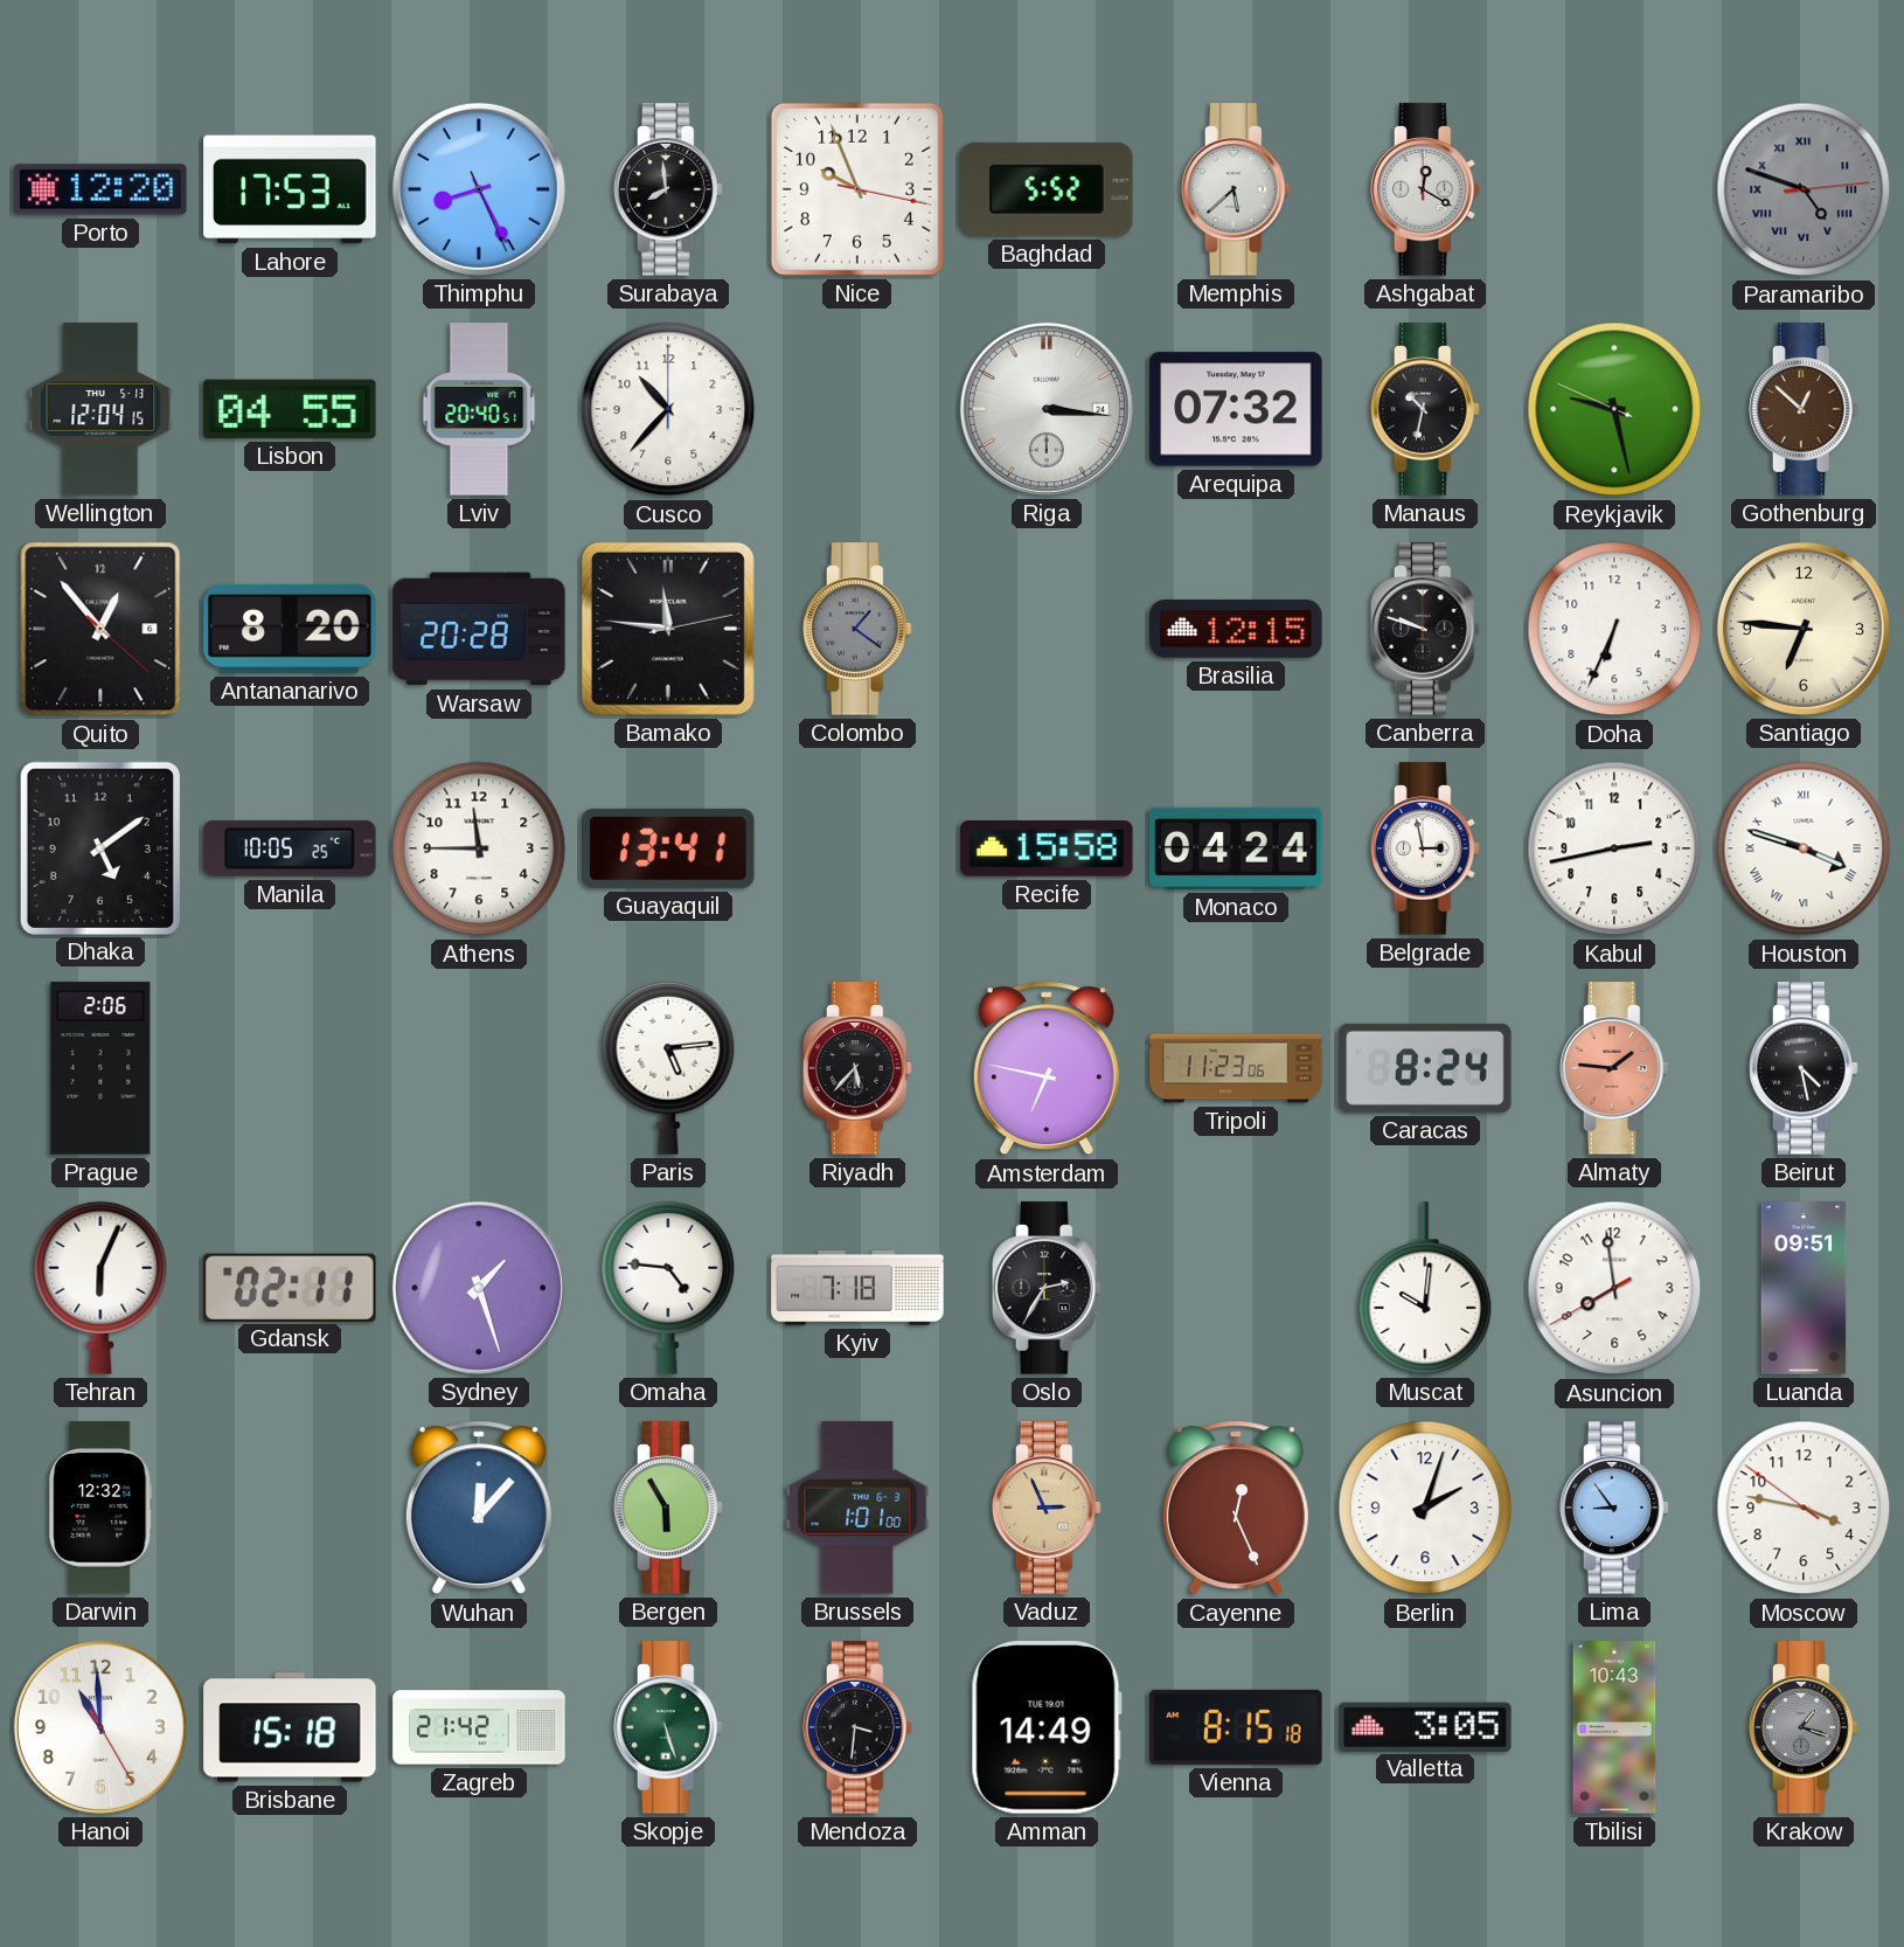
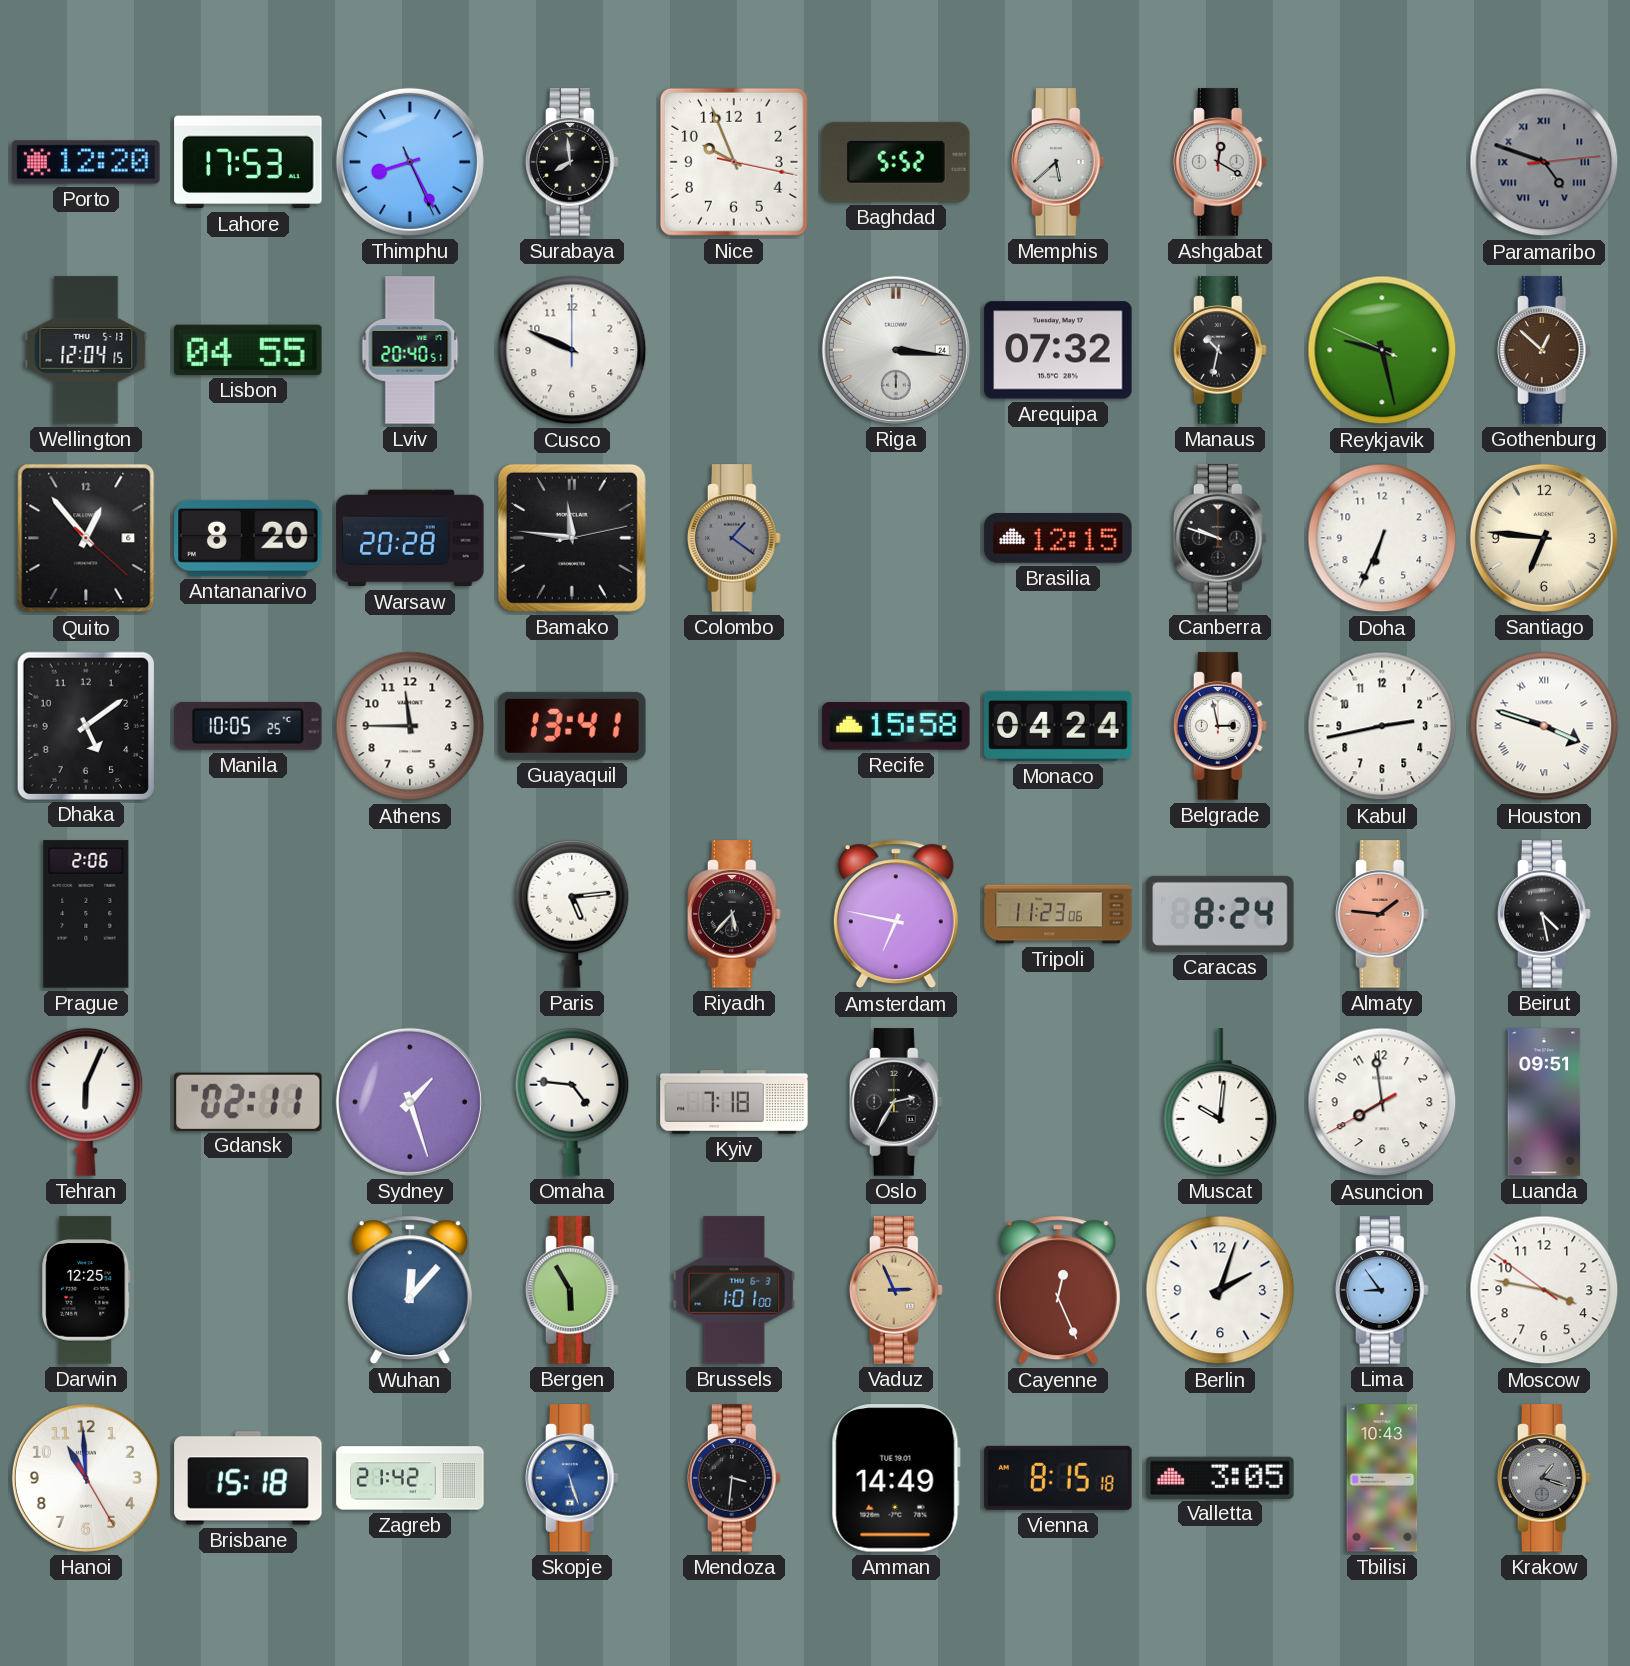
Cusco: 10:37 -> 9:49
Darwin: 12:32 -> 12:25
Skopje dial: green -> blue
